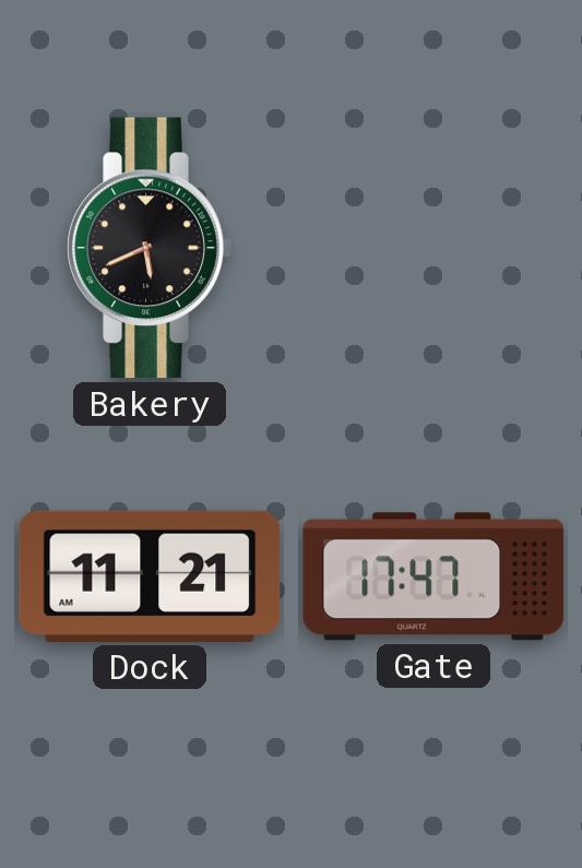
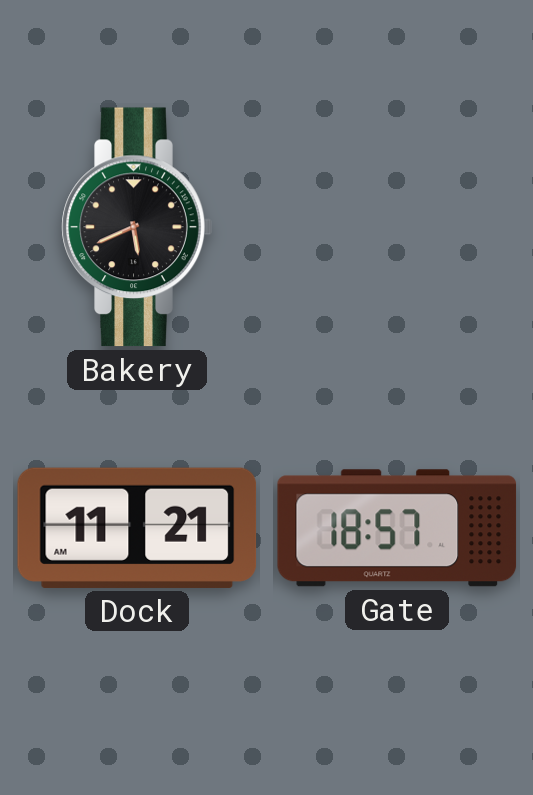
Gate: 17:47 -> 18:57
